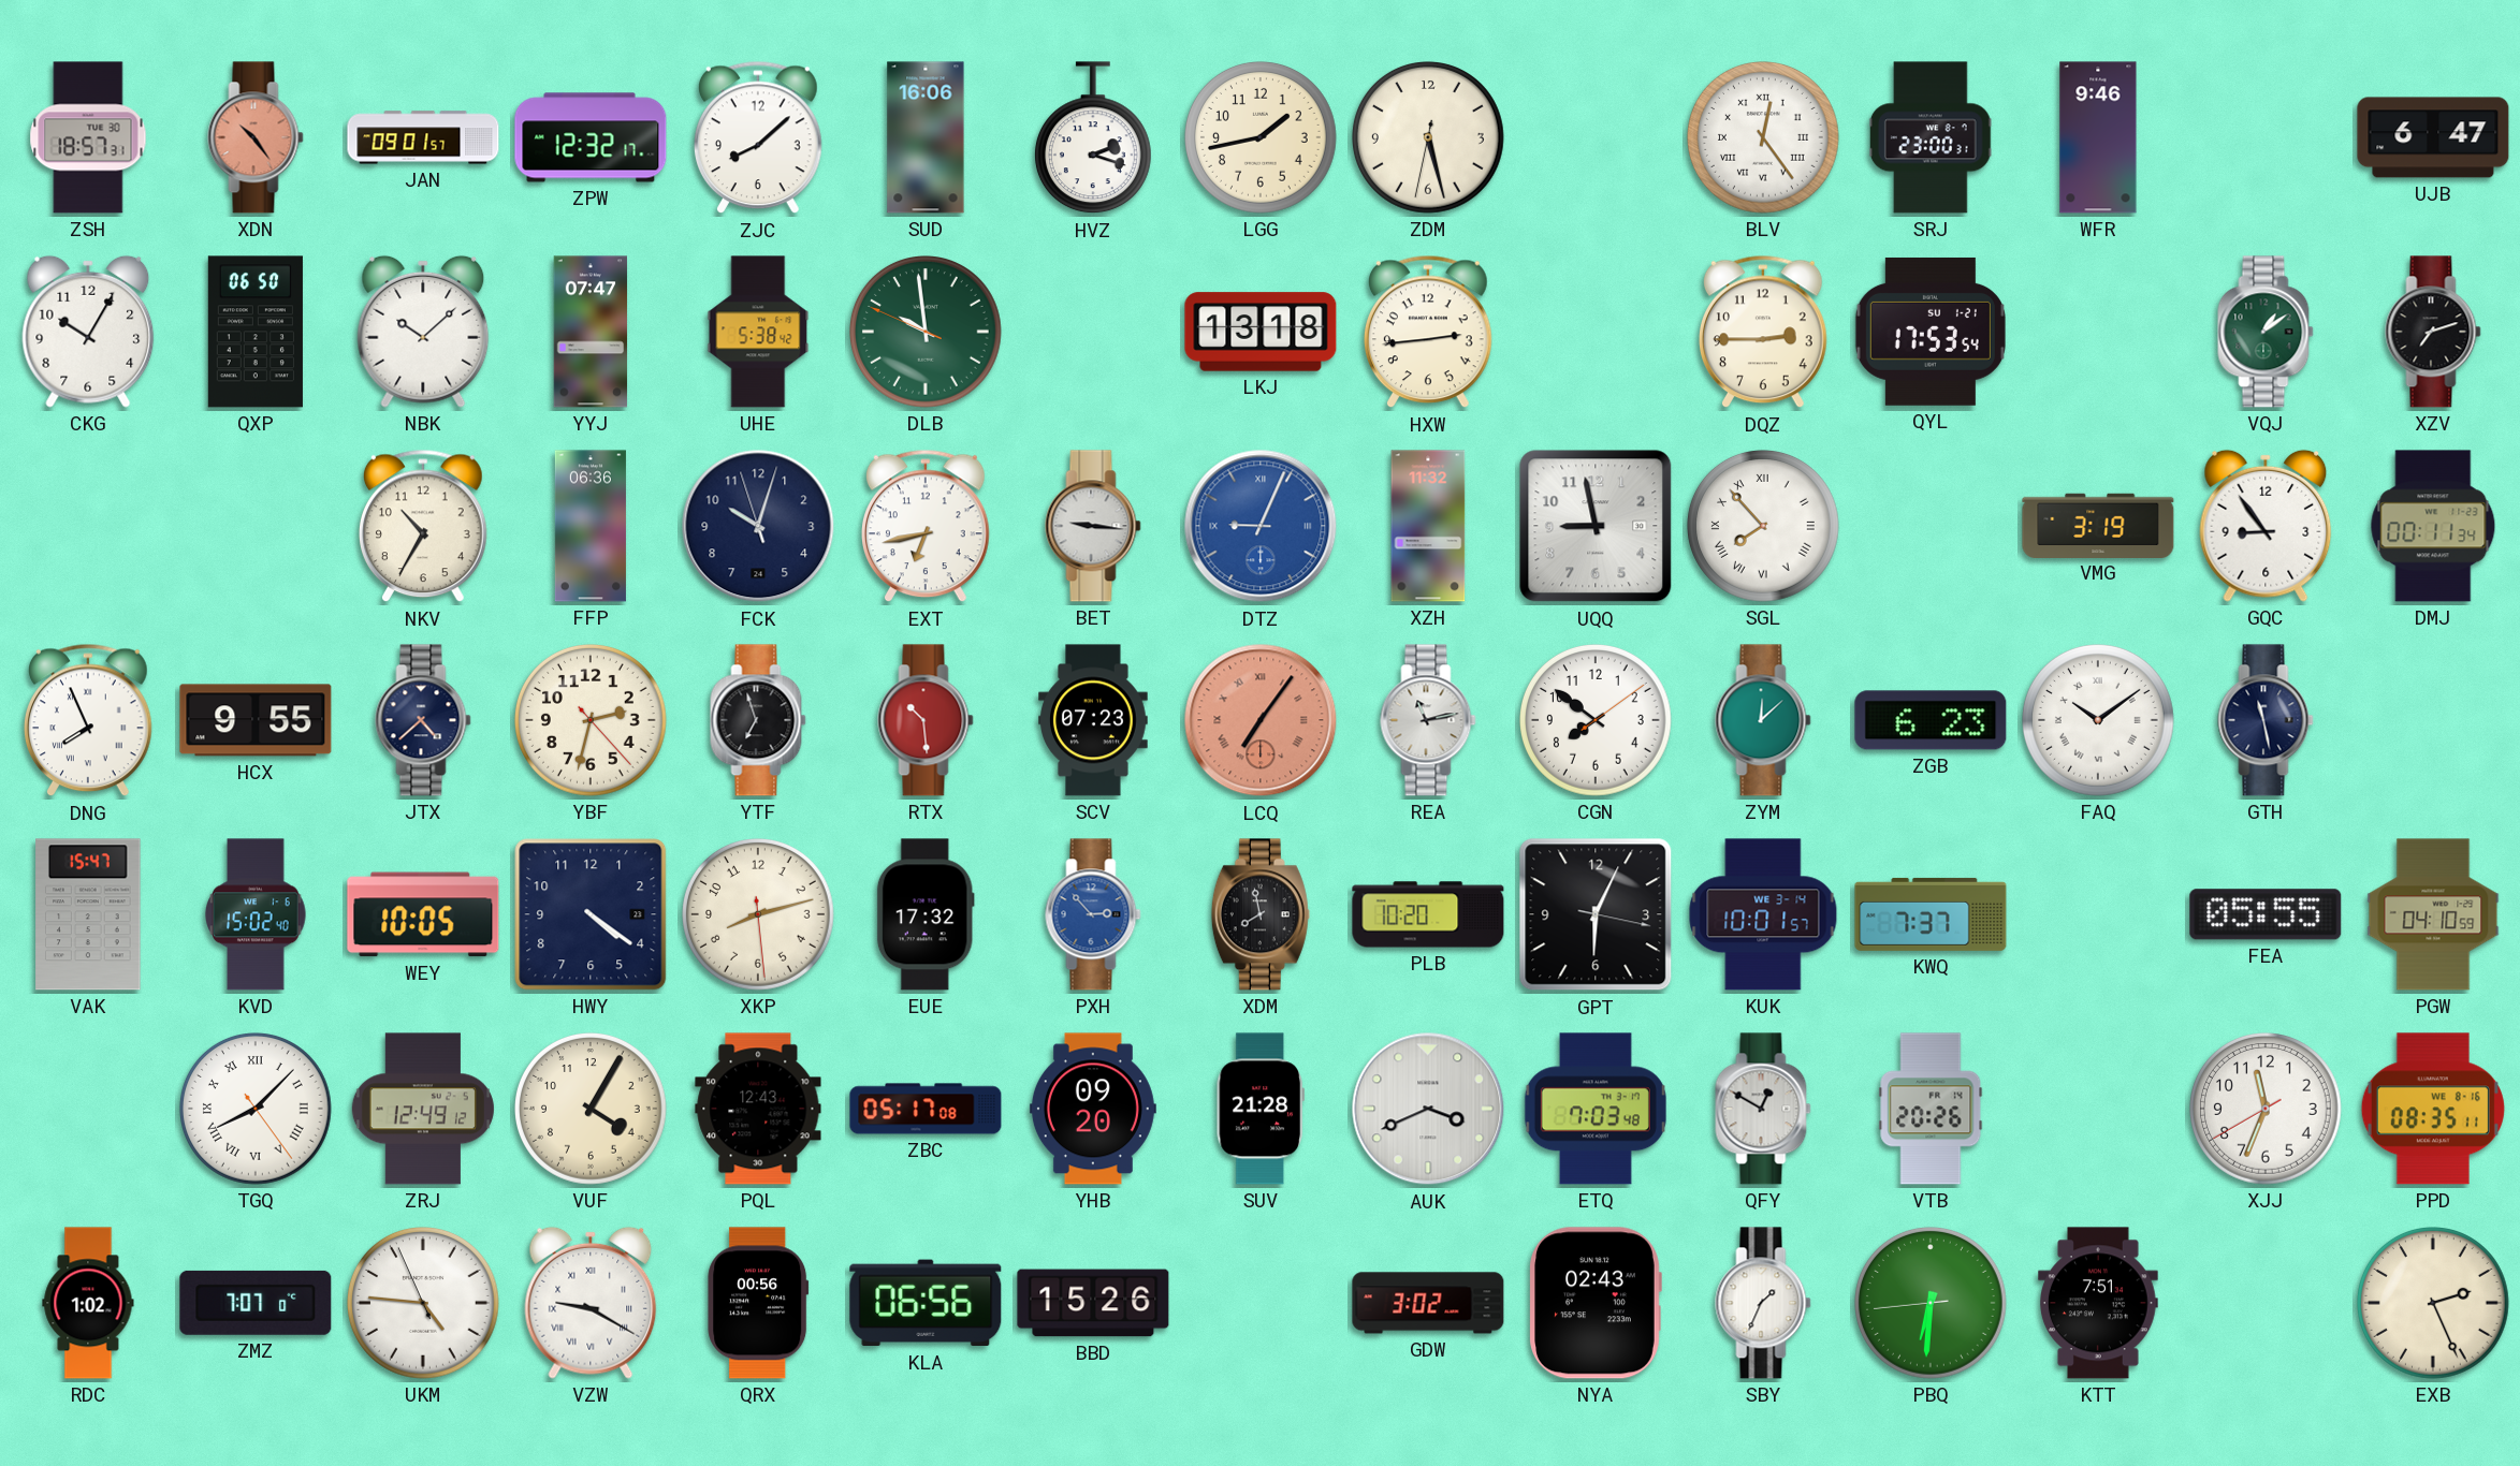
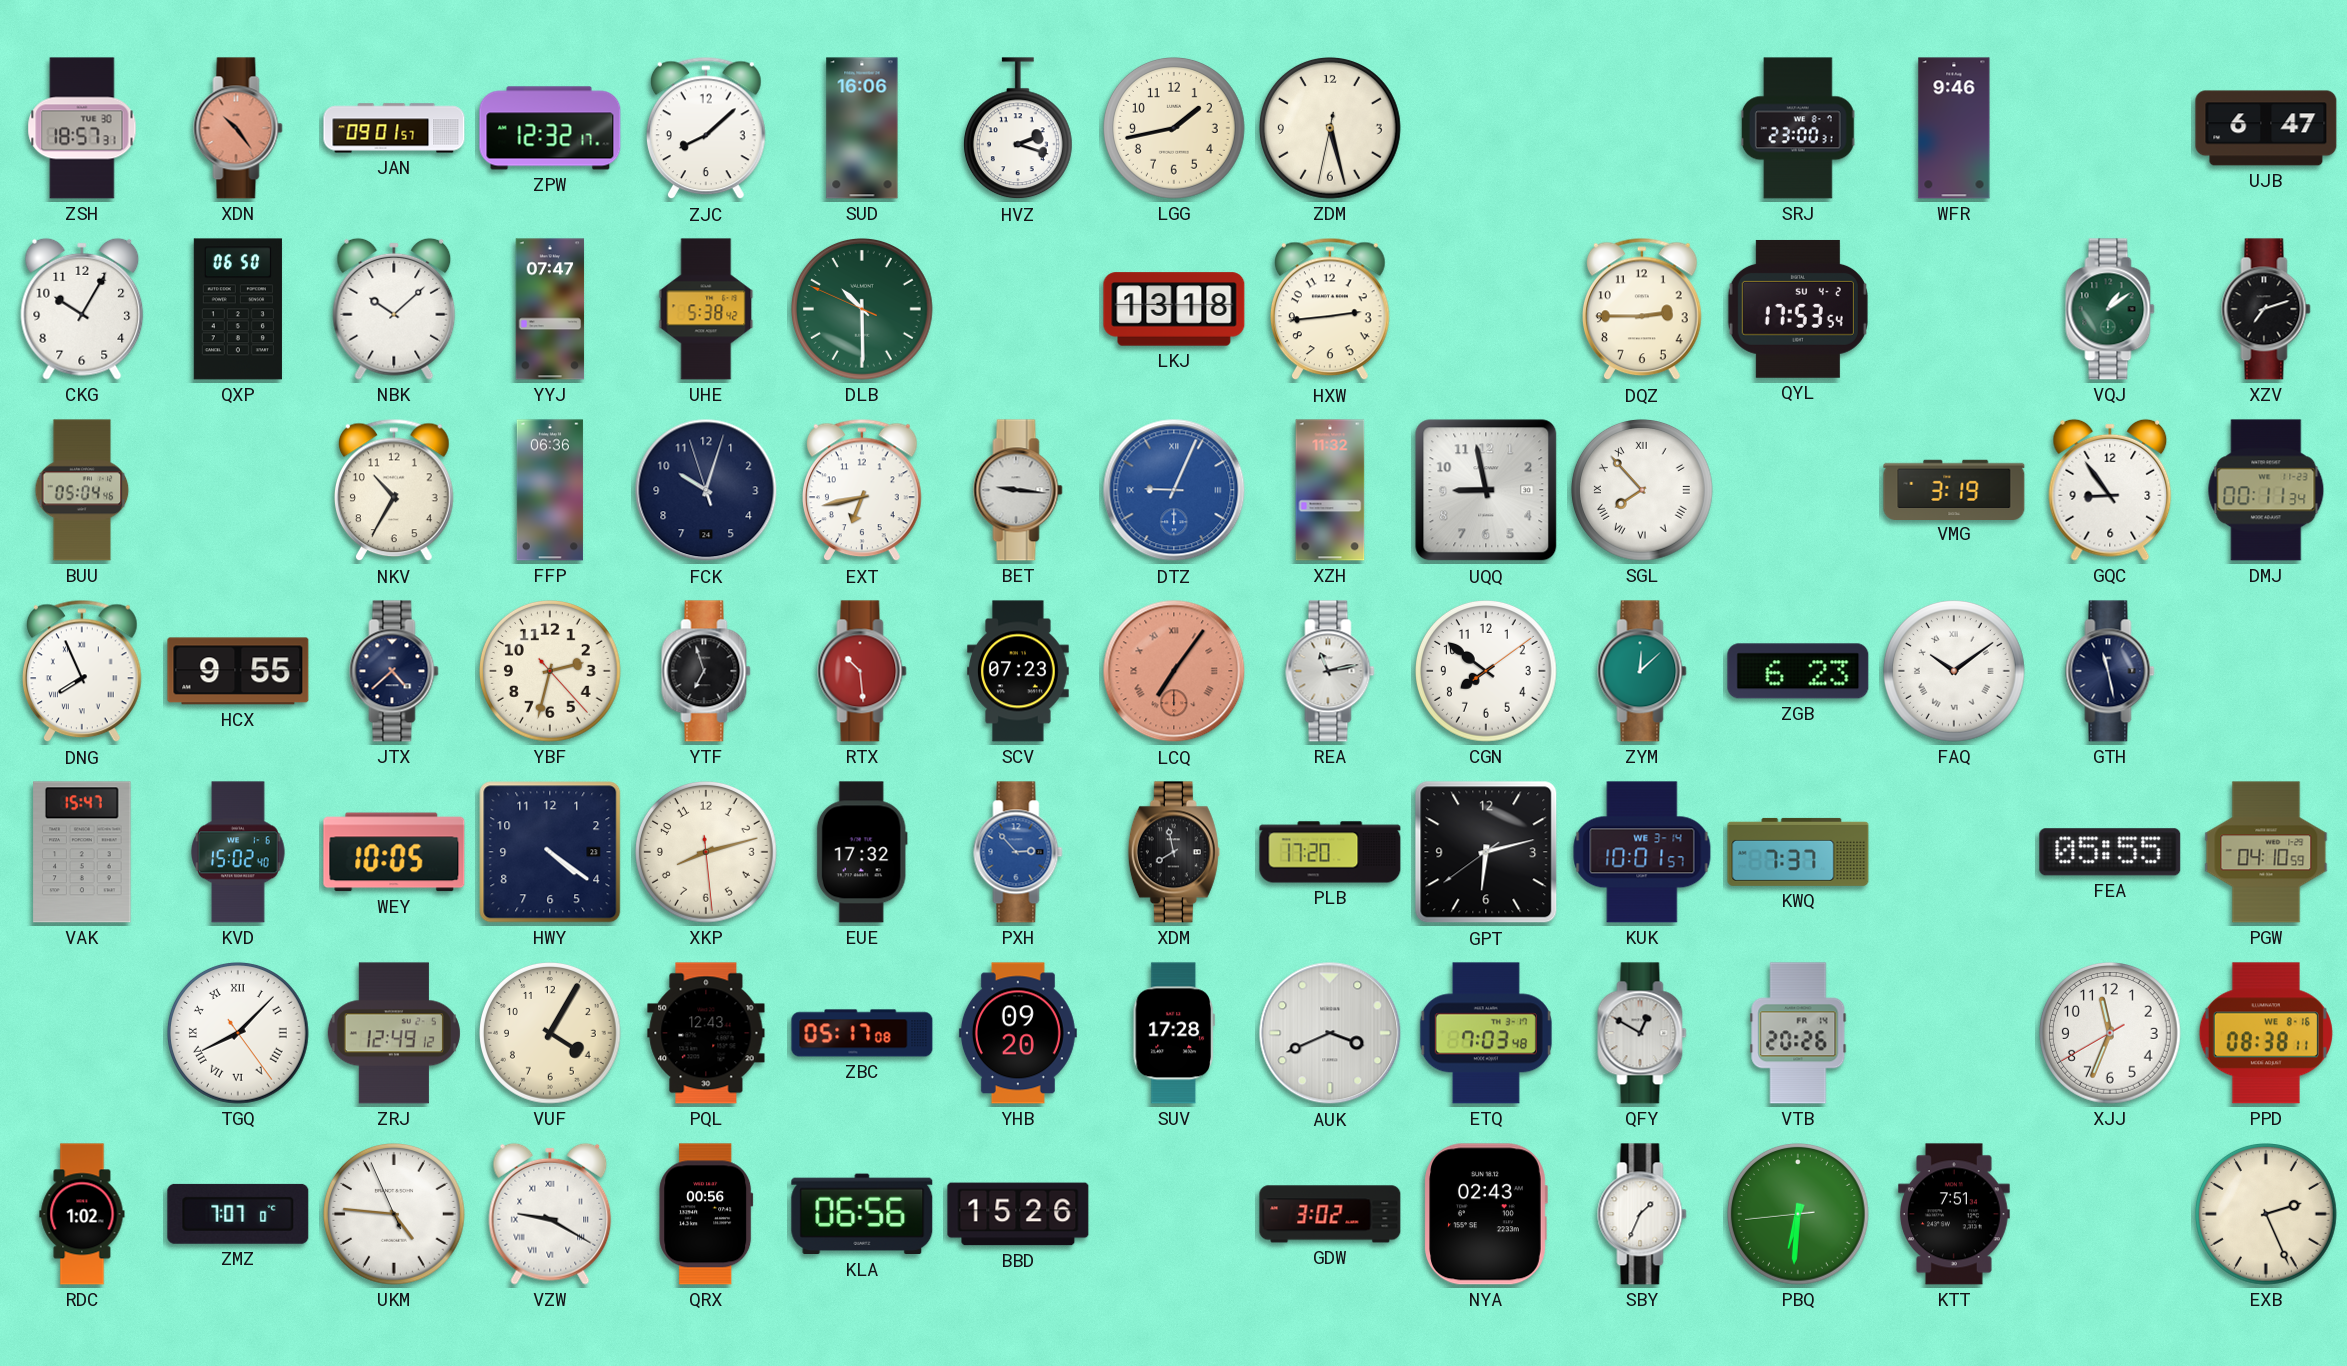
BLV: 12:24 -> none
DLB: 9:58 -> 10:29
QYL date: SU 1-21 -> SU 4-2
BUU: none -> 05:04
PLB: 10:20 -> 17:20
GPT: 6:04 -> 6:12
SUV: 21:28 -> 17:28
PPD: 08:35 -> 08:38
